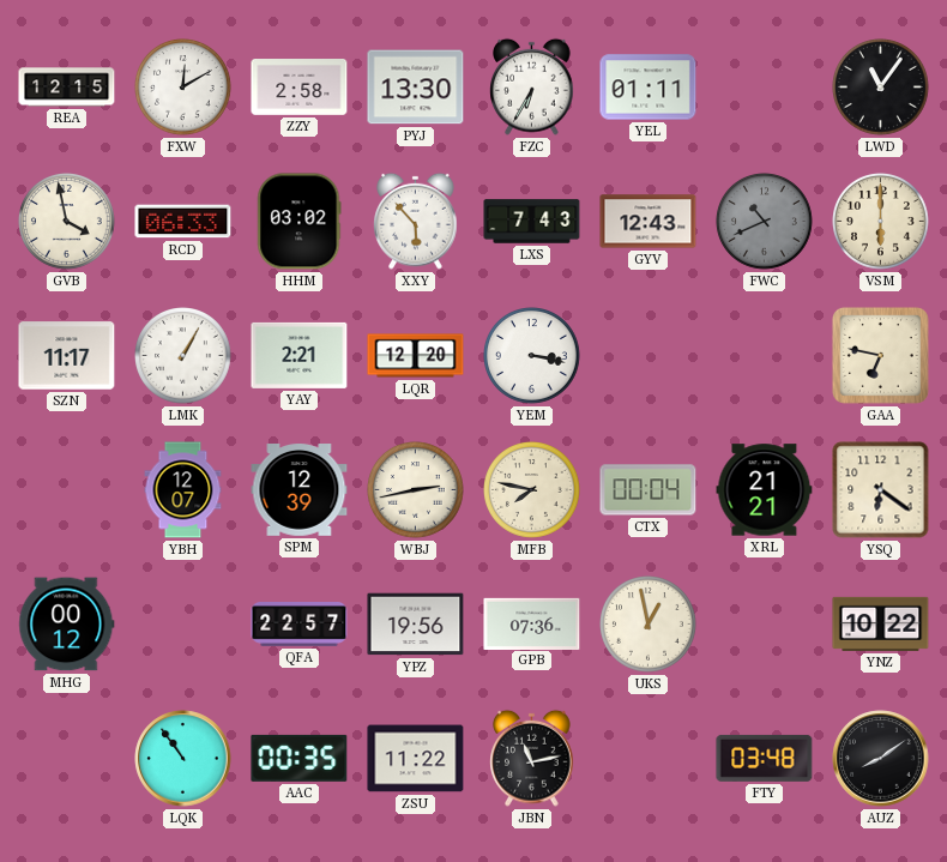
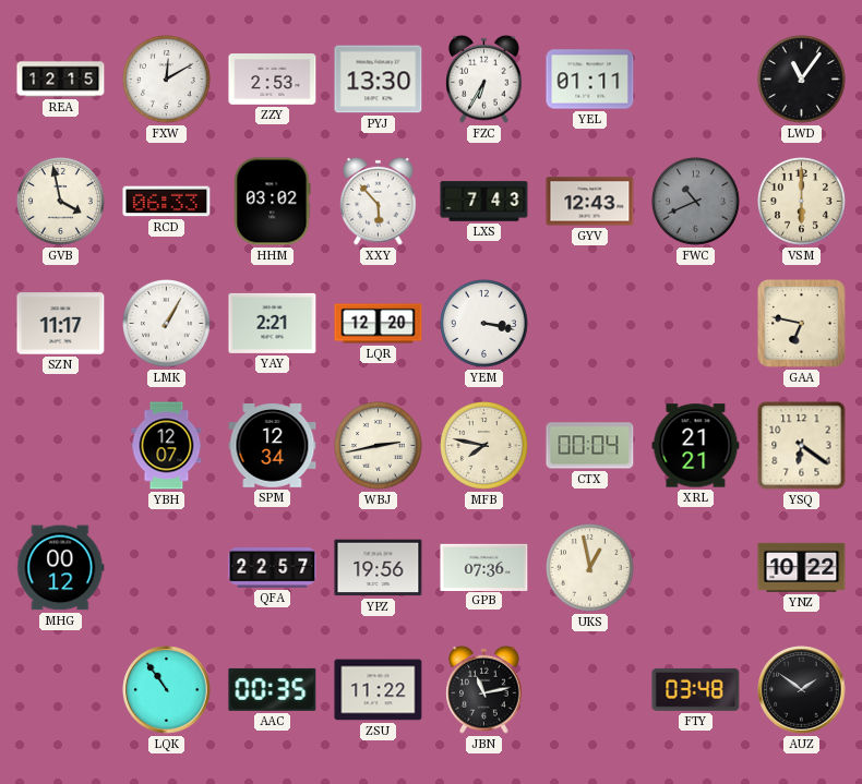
ZZY: 2:58 -> 2:53
SPM: 12:39 -> 12:34
AUZ: 8:09 -> 1:51
